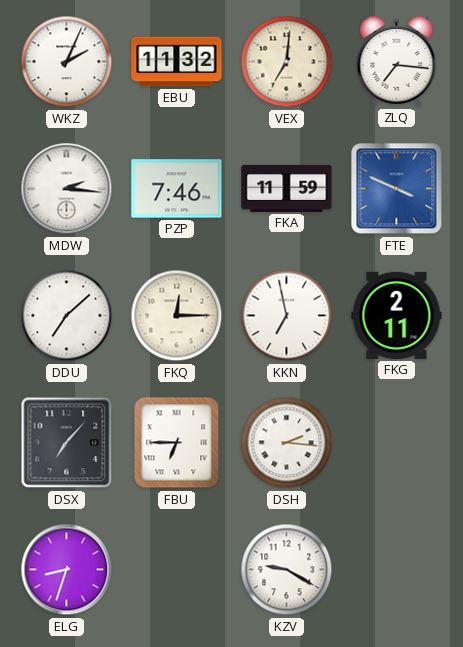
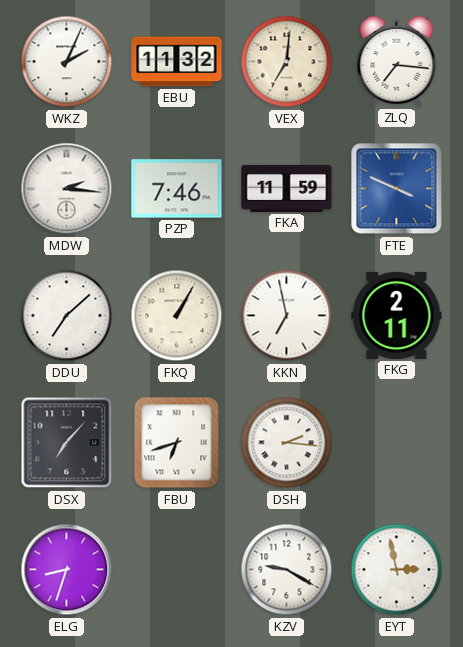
FKQ: 12:15 -> 1:05
FBU: 6:45 -> 6:42
EYT: none -> 2:58
